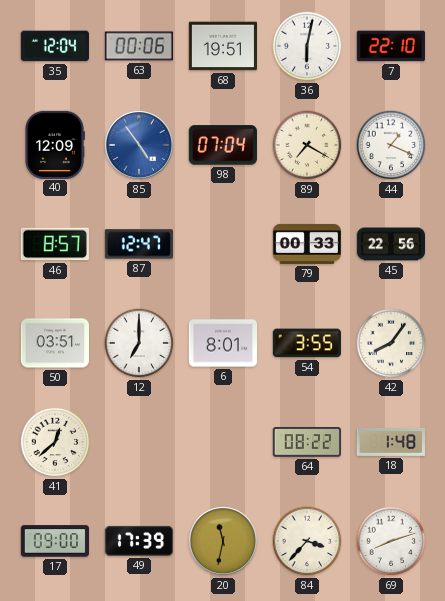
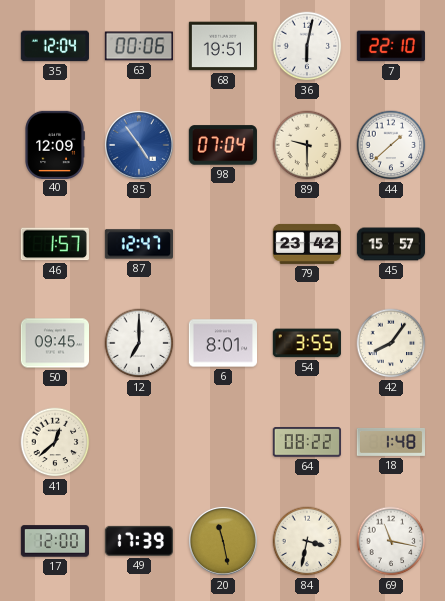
89: 7:20 -> 9:30
44: 1:19 -> 1:38
46: 8:57 -> 1:57
79: 00:33 -> 23:42
45: 22:56 -> 15:57
50: 03:51 -> 09:45
17: 09:00 -> 12:00
20: 11:32 -> 11:28
84: 3:37 -> 3:32
69: 8:12 -> 11:17
